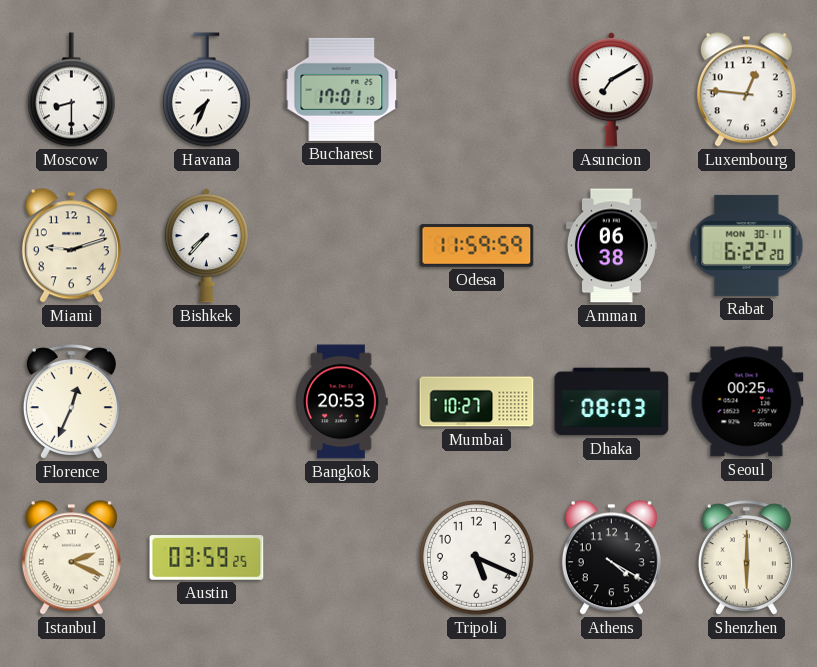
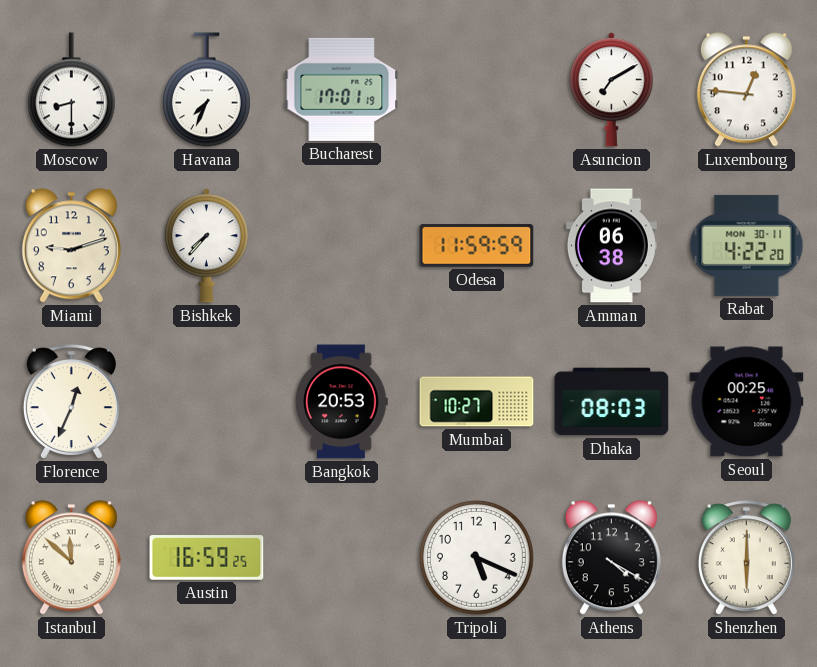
Rabat: 6:22 -> 4:22
Istanbul: 2:19 -> 11:52
Austin: 03:59 -> 16:59
